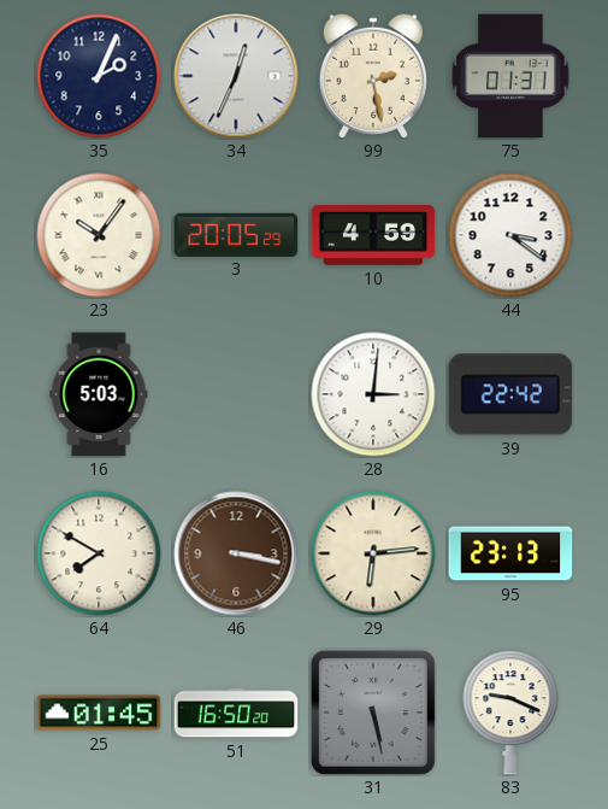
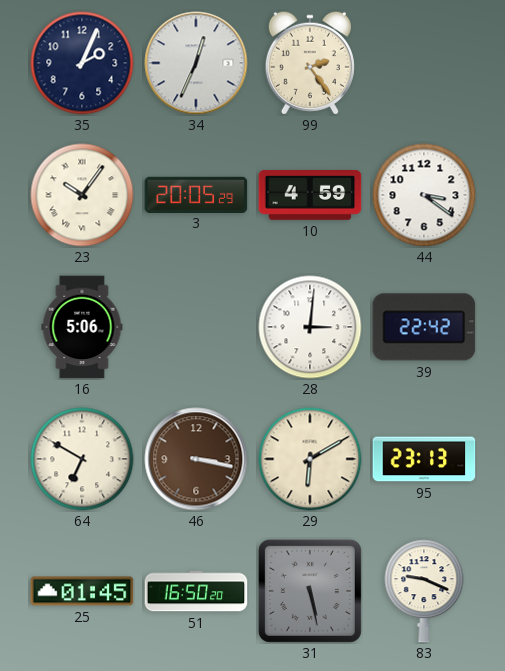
99: 2:28 -> 2:24
75: 01:31 -> none
16: 5:03 -> 5:06
64: 7:50 -> 6:50
29: 6:14 -> 6:10
